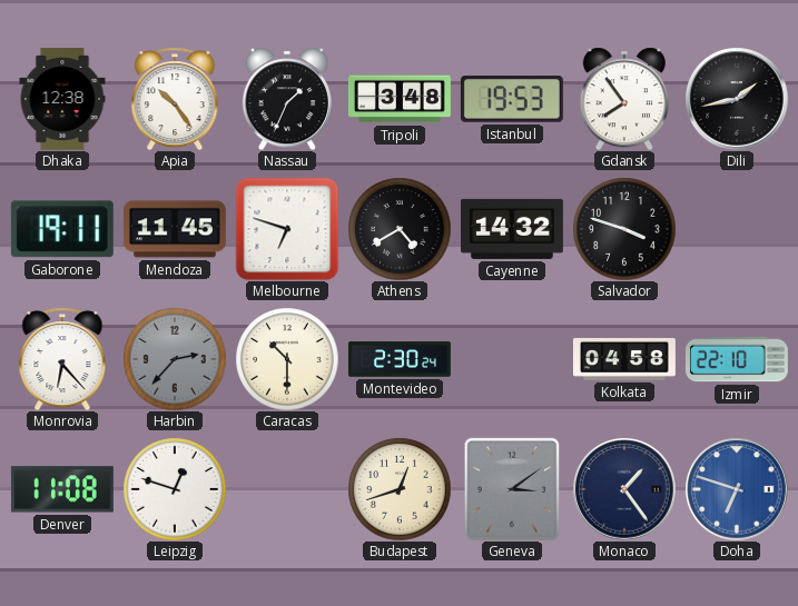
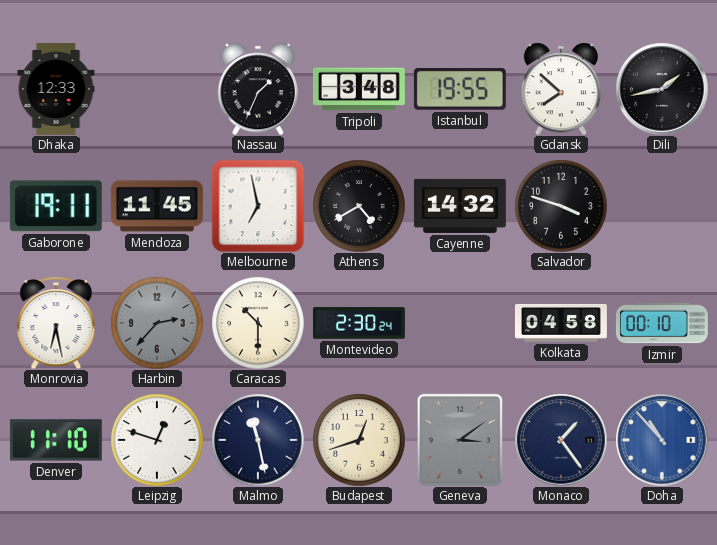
Dhaka: 12:38 -> 12:33
Apia: 10:24 -> none
Istanbul: 19:53 -> 19:55
Gdansk: 7:54 -> 7:52
Melbourne: 6:48 -> 6:58
Monrovia: 6:23 -> 6:28
Izmir: 22:10 -> 00:10
Denver: 11:08 -> 11:10
Malmo: none -> 11:28
Doha: 6:48 -> 10:53
